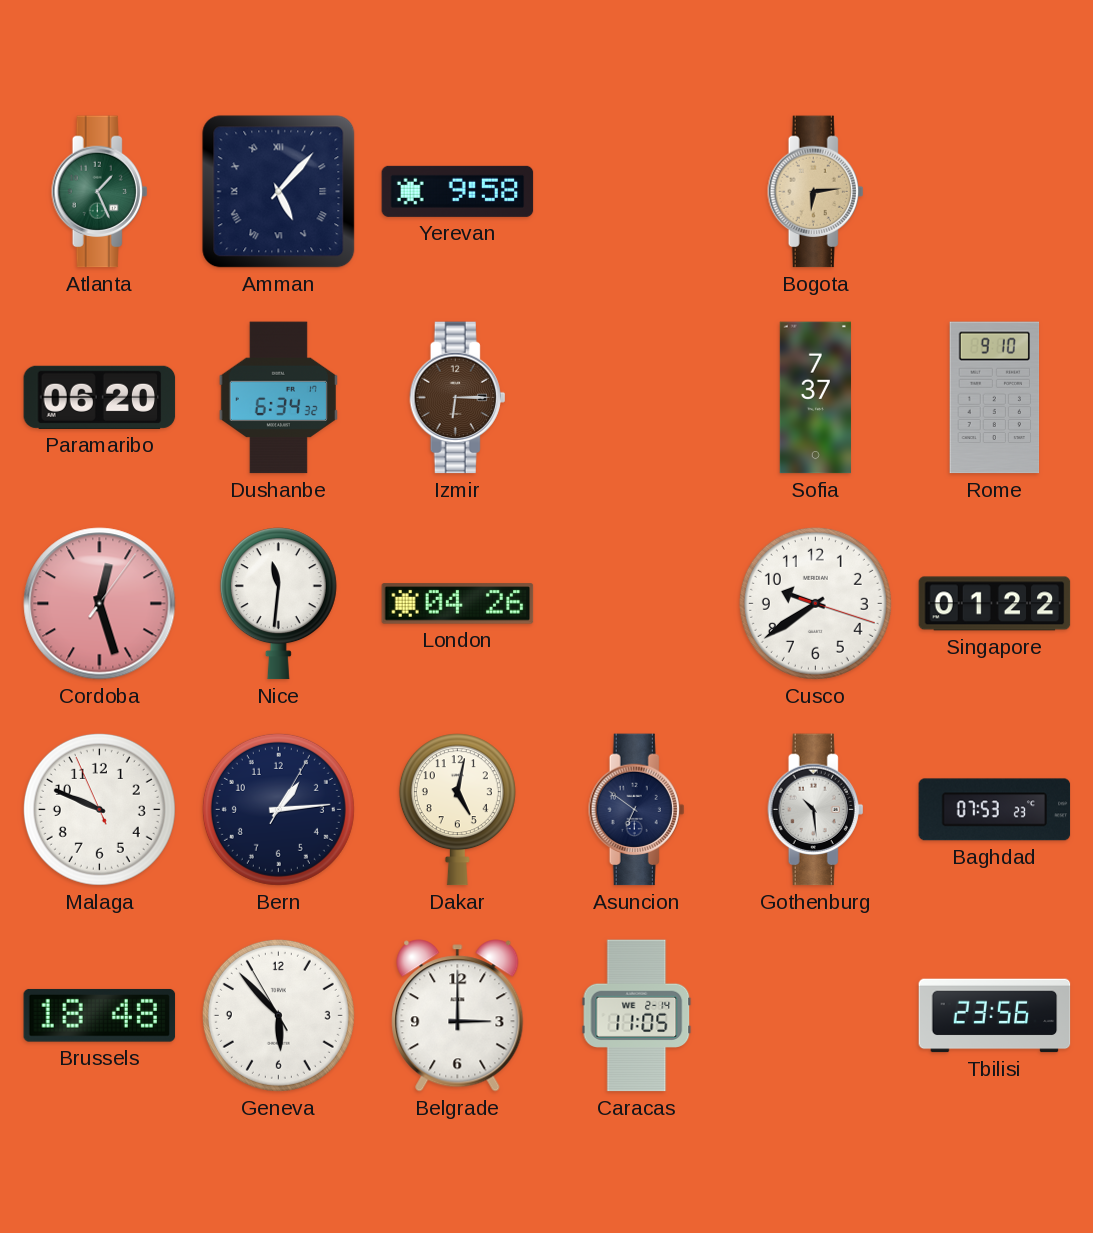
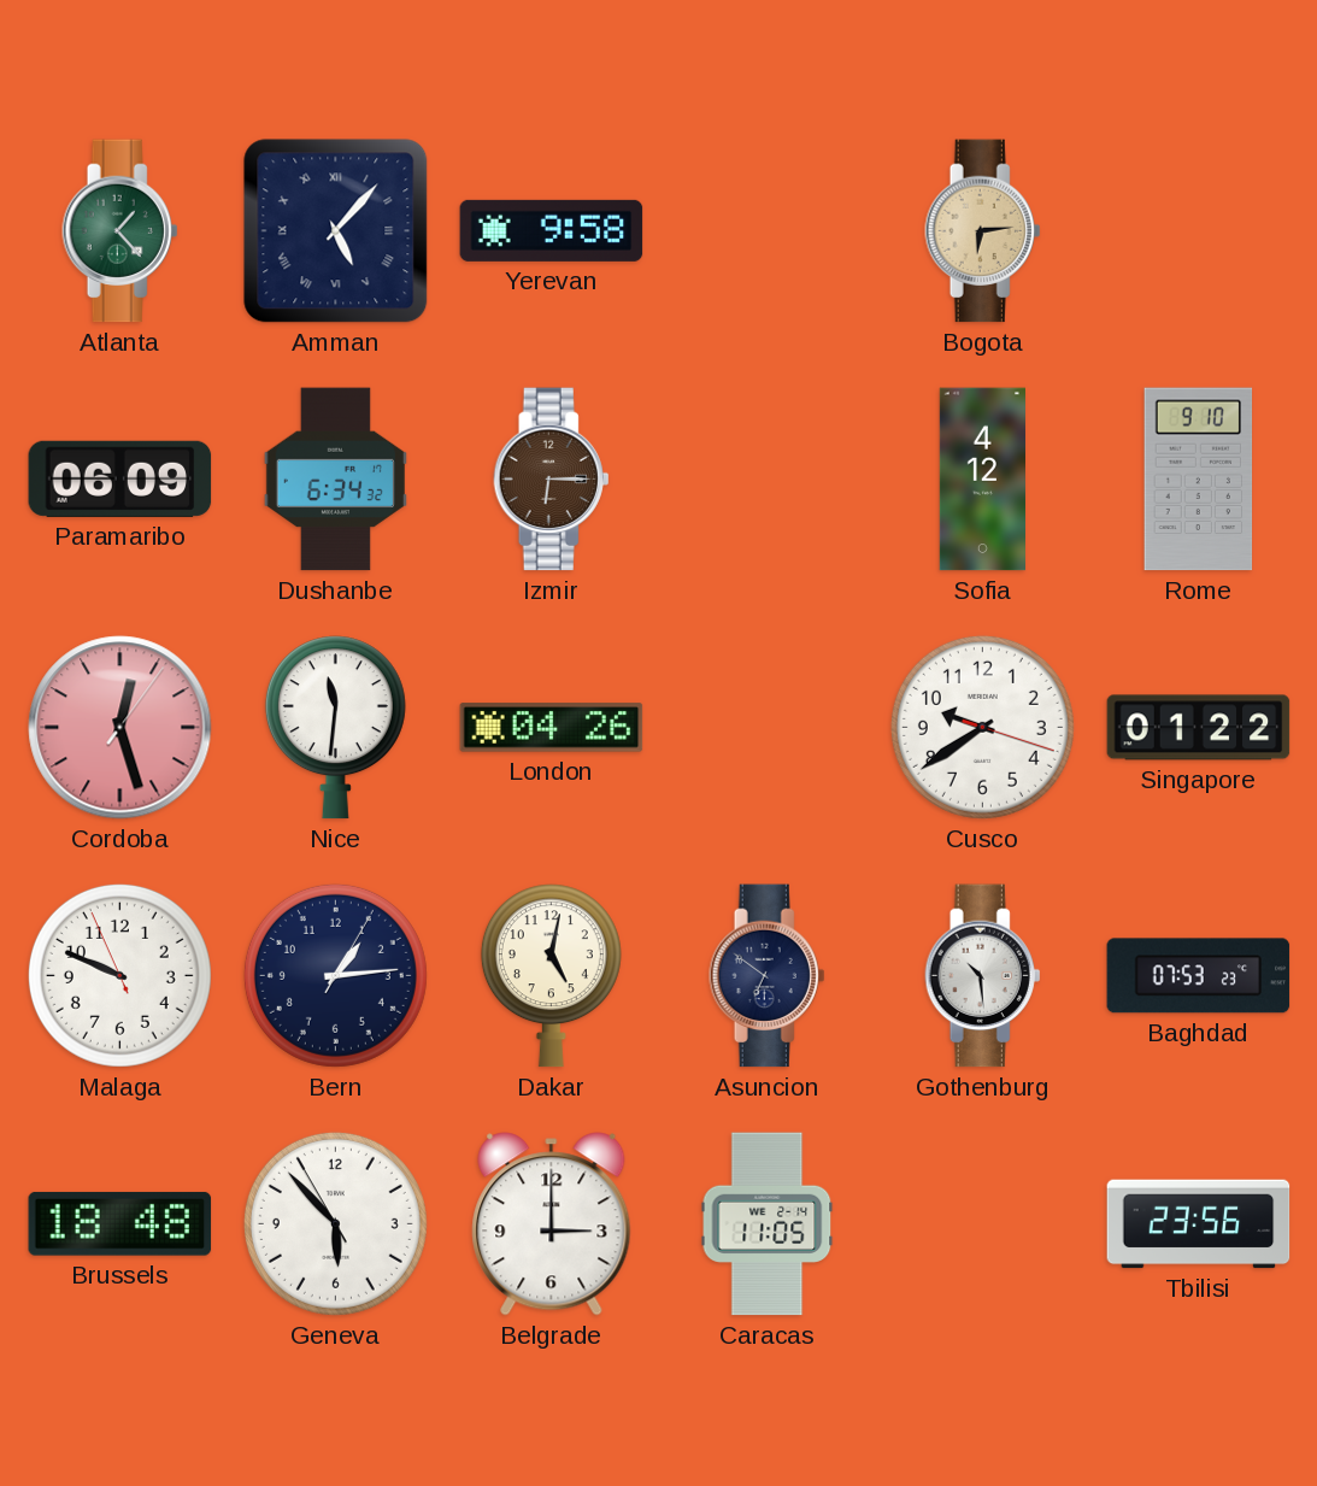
Atlanta: 1:26 -> 1:23
Paramaribo: 06:20 -> 06:09
Sofia: 7:37 -> 4:12
